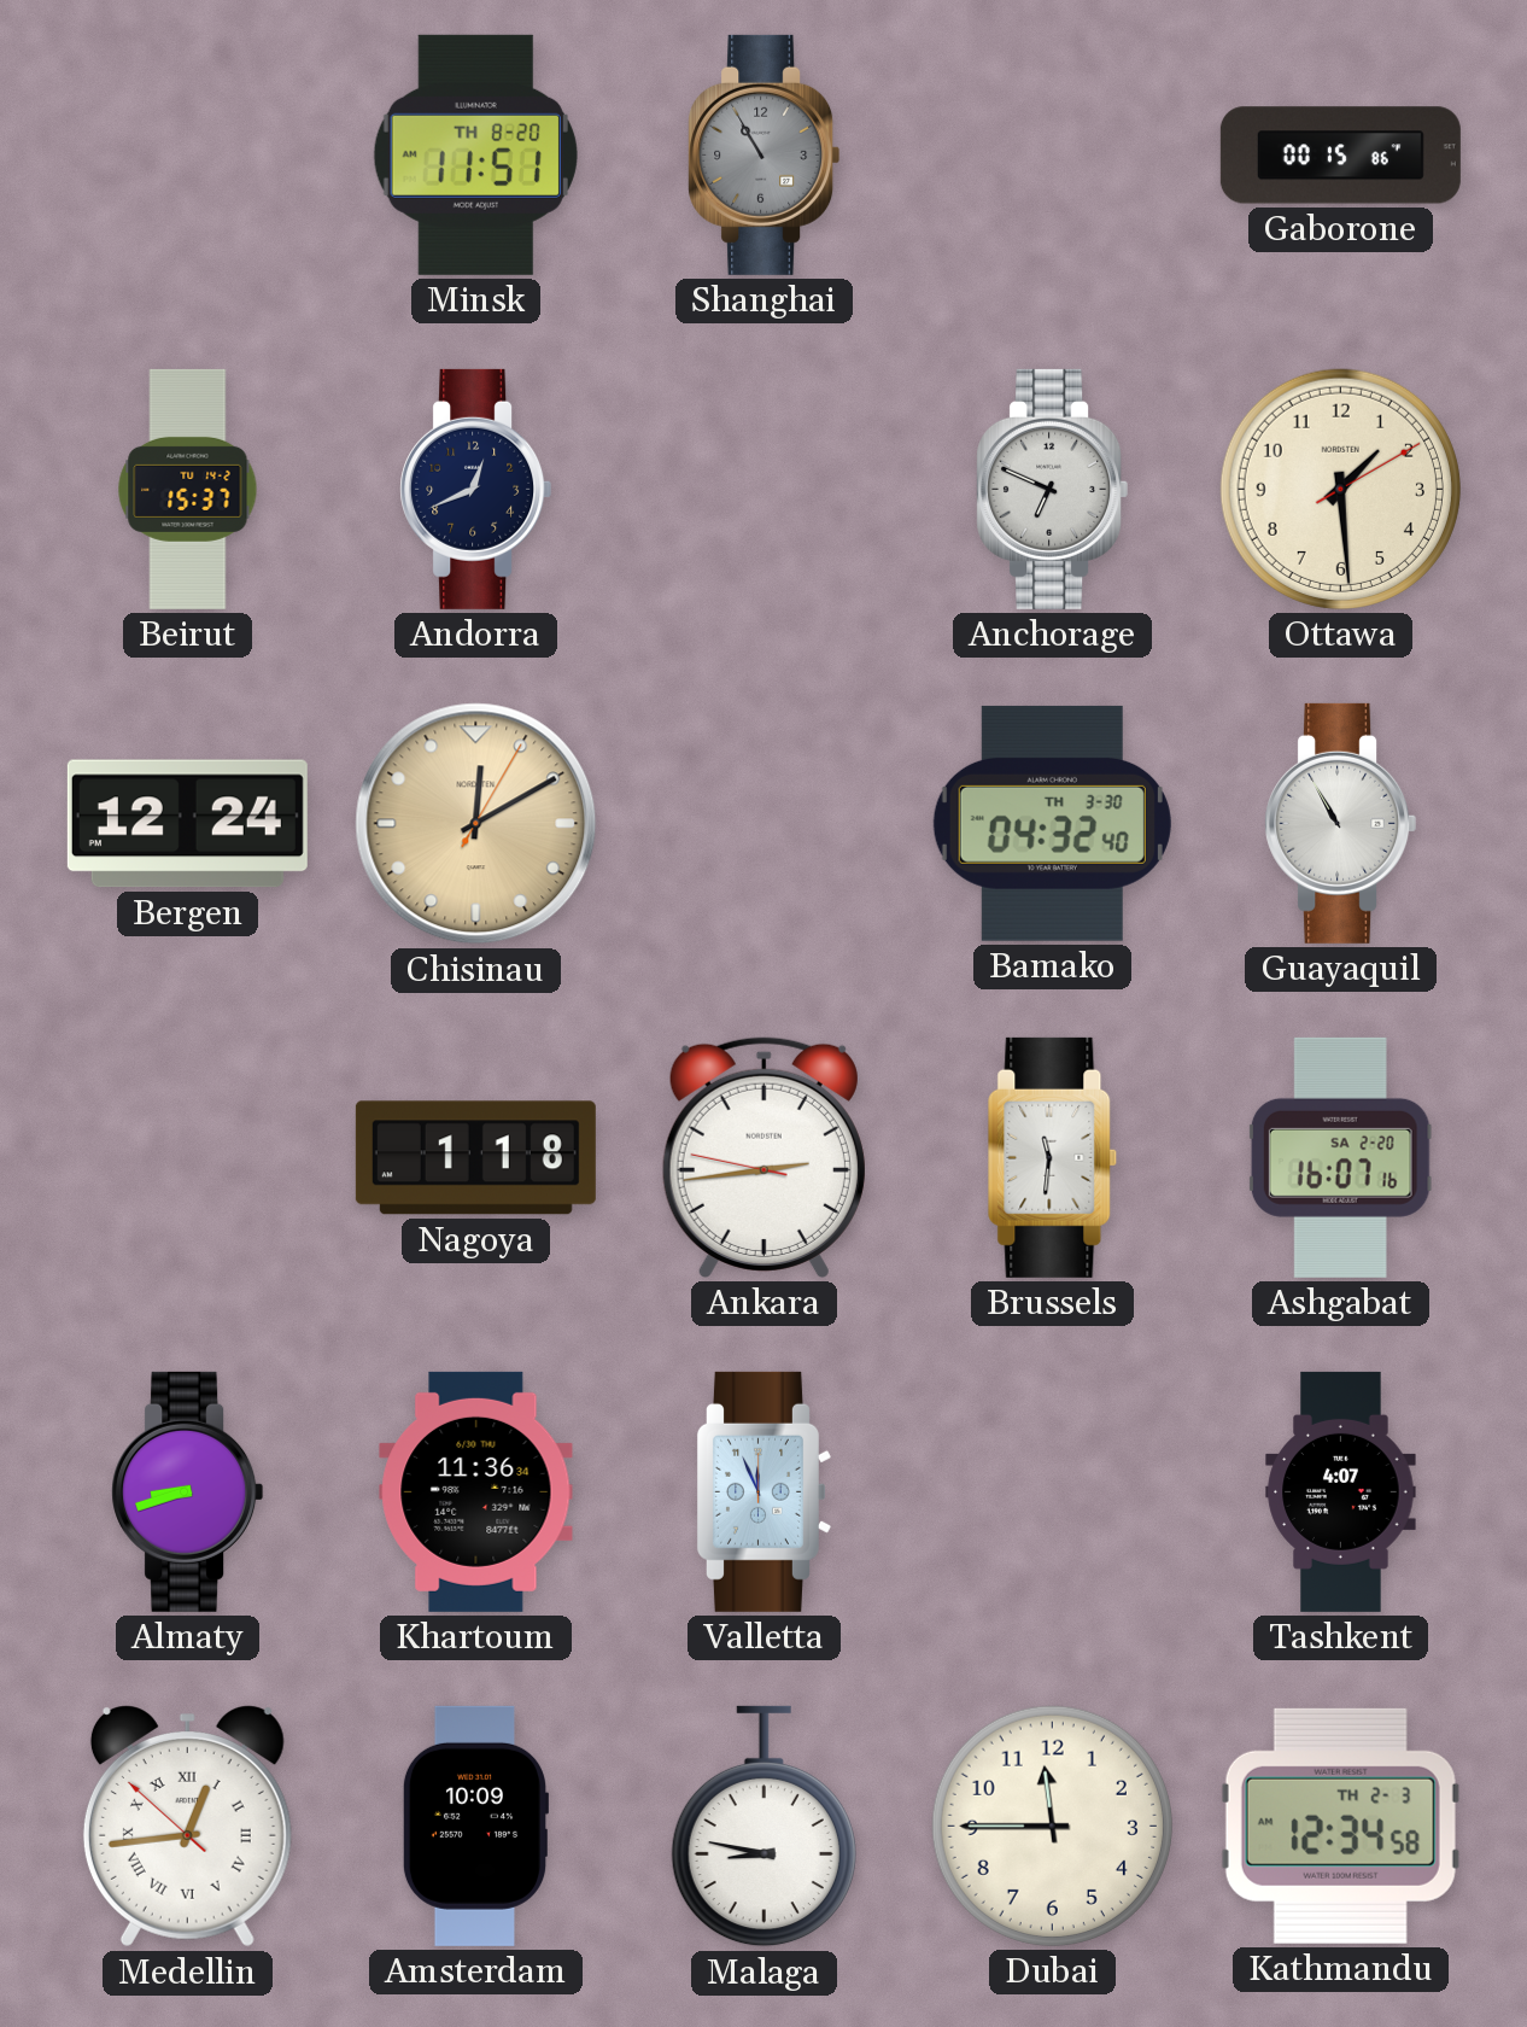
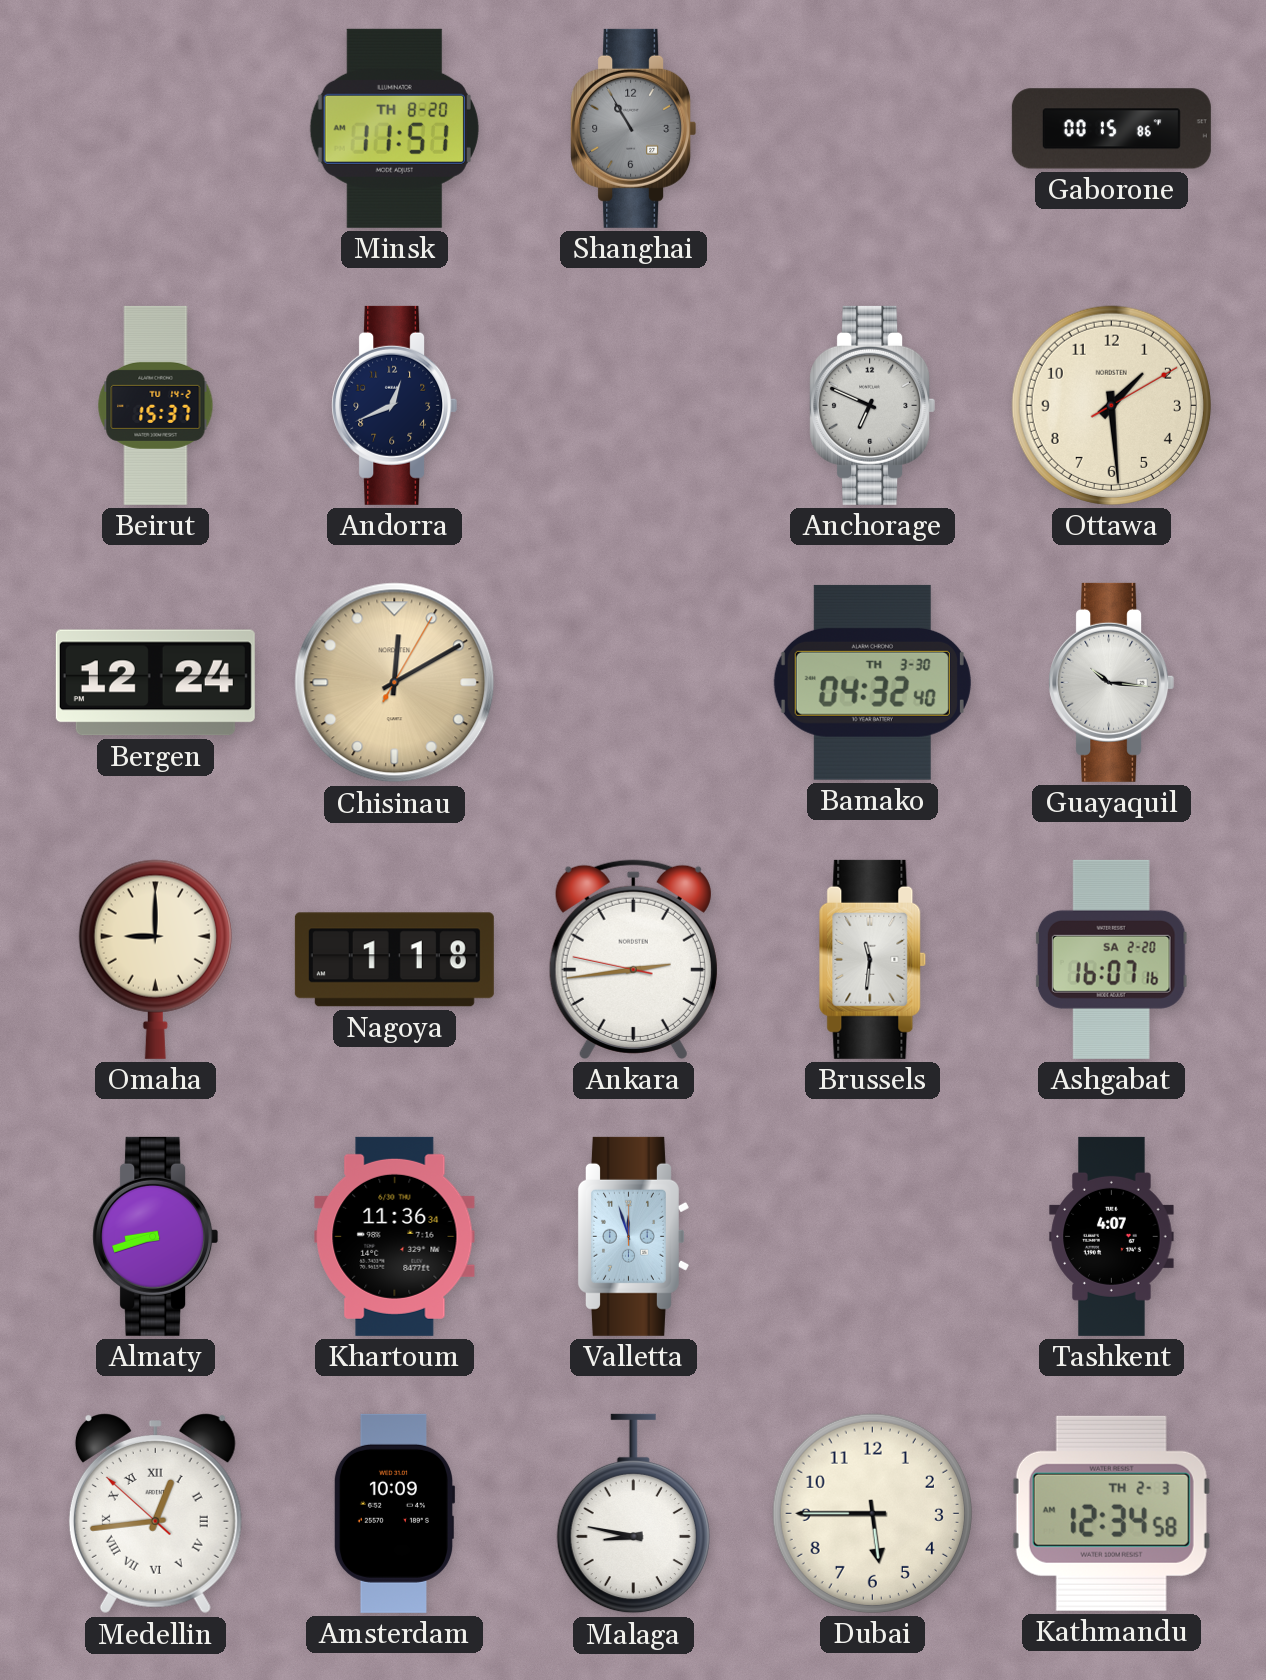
Guayaquil: 10:55 -> 10:16
Omaha: none -> 9:00
Valletta: 11:56 -> 11:57
Dubai: 11:45 -> 5:45
